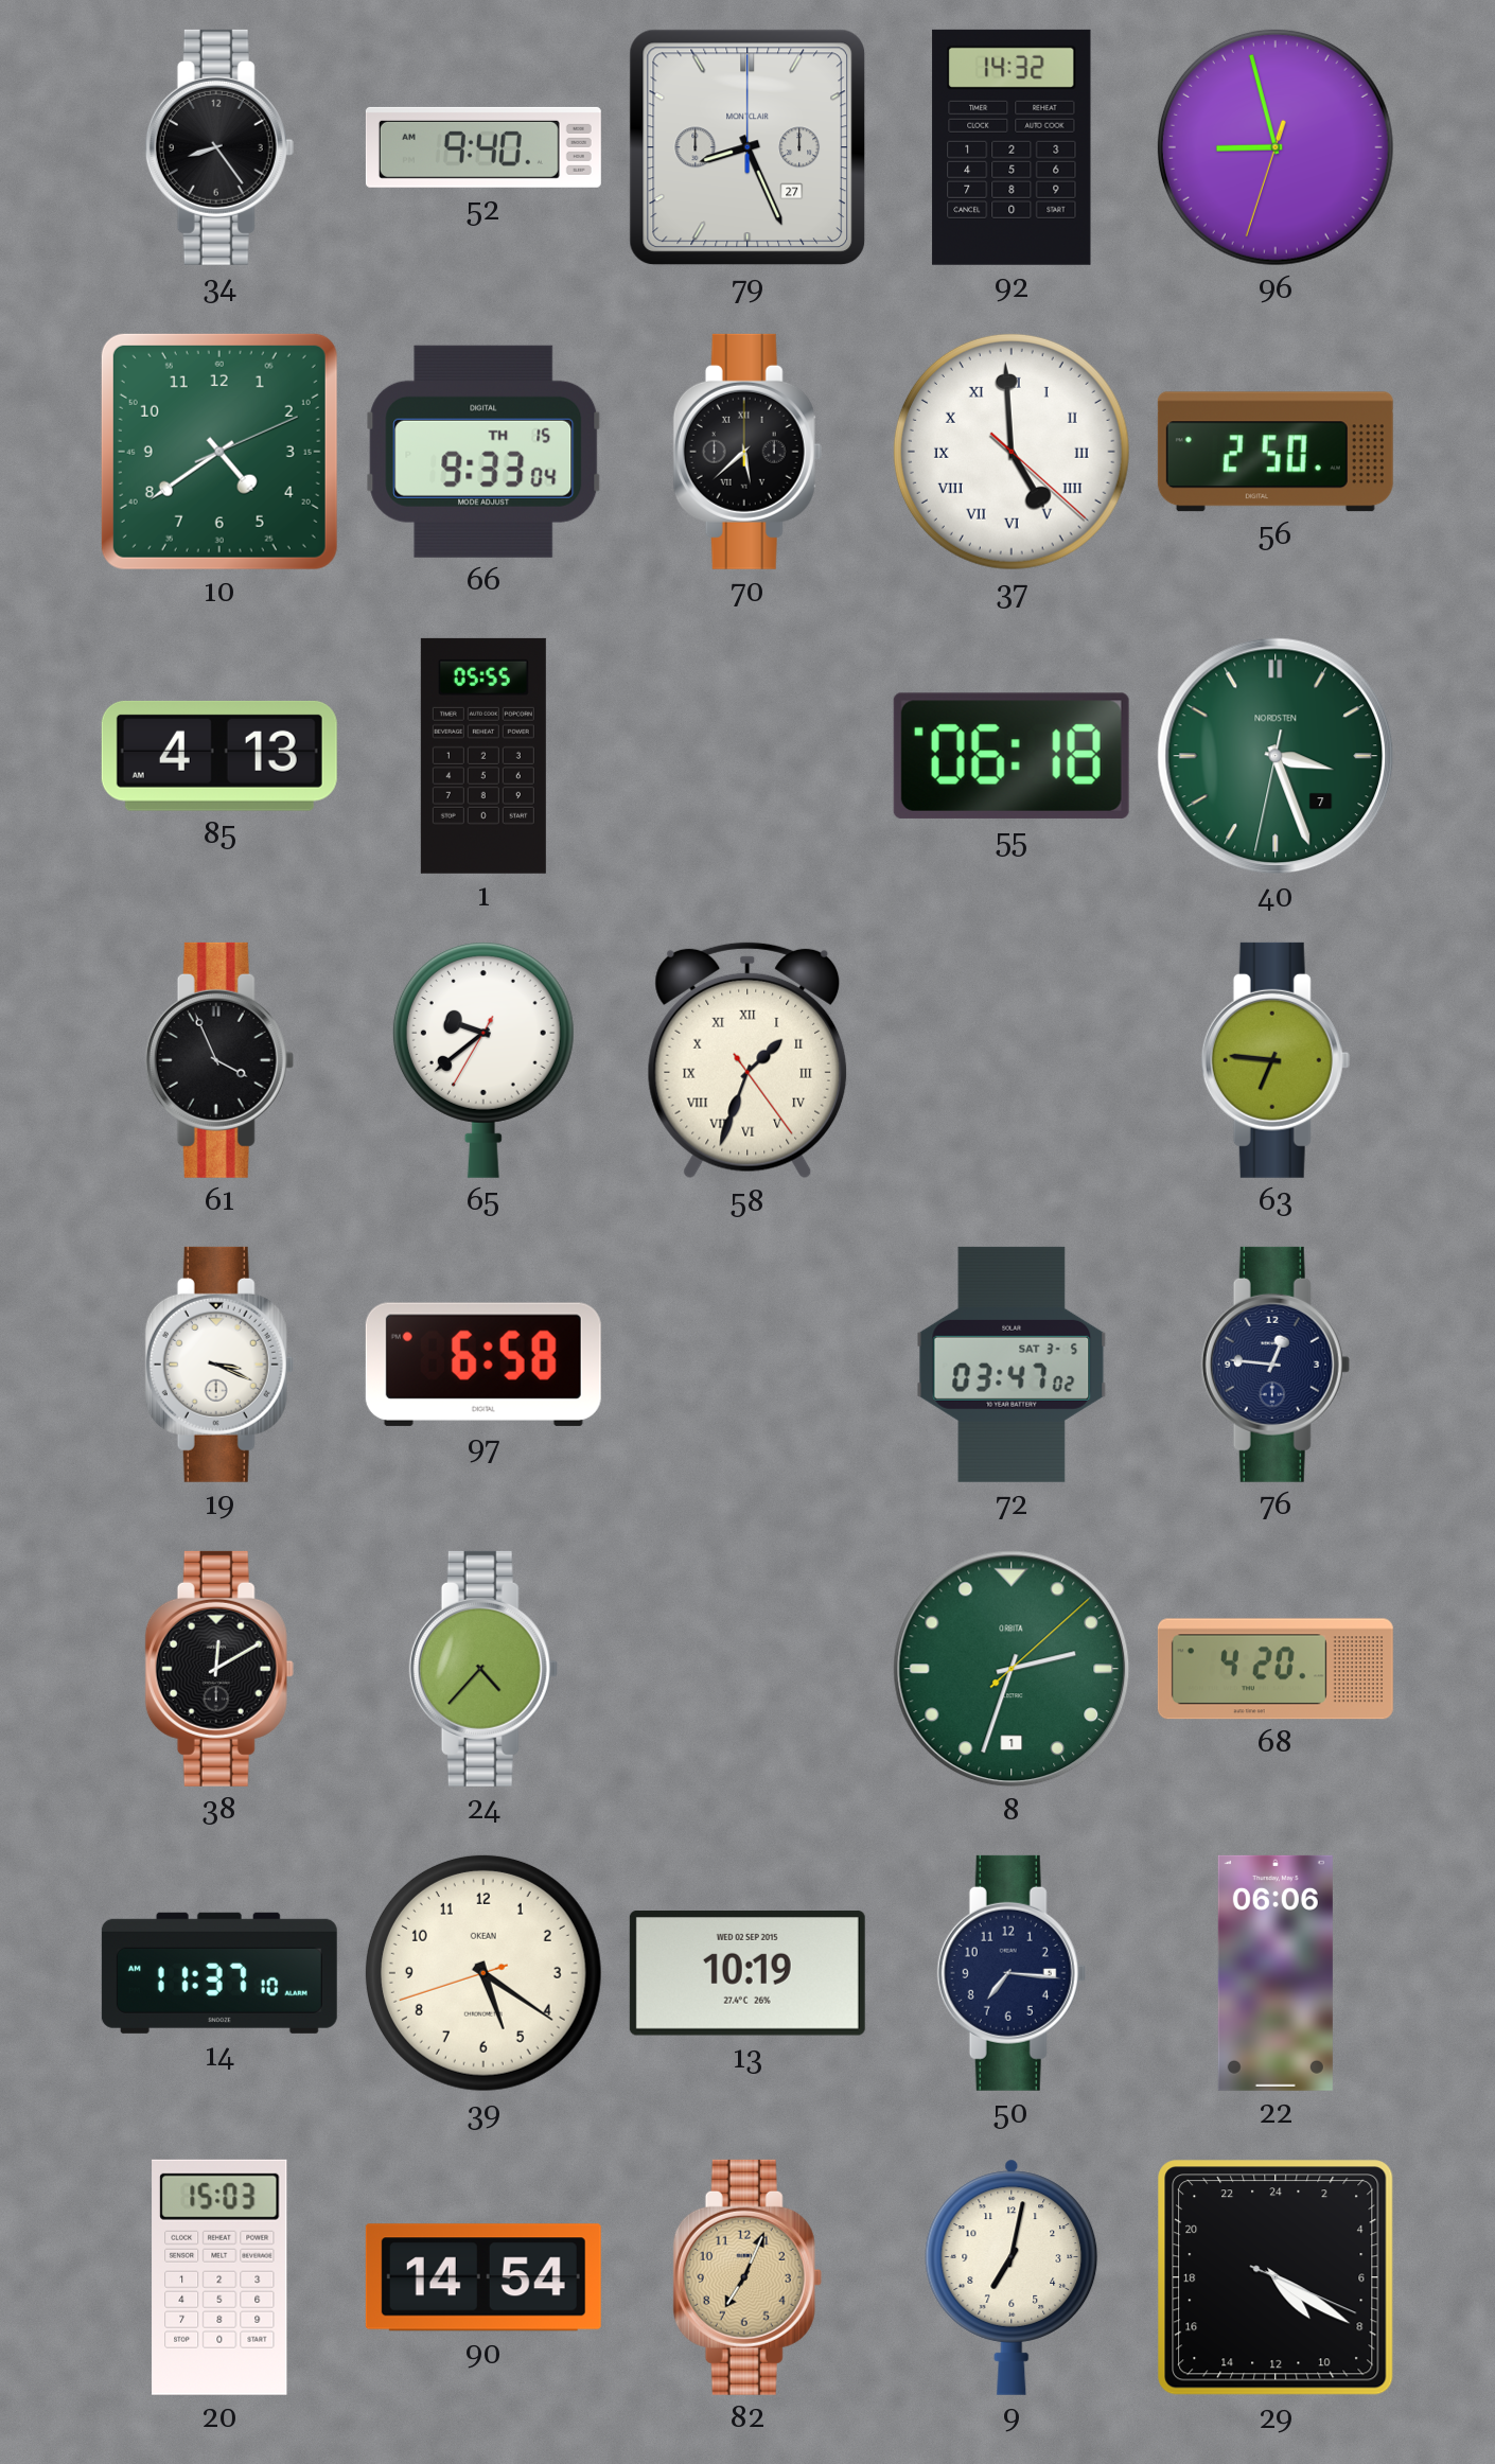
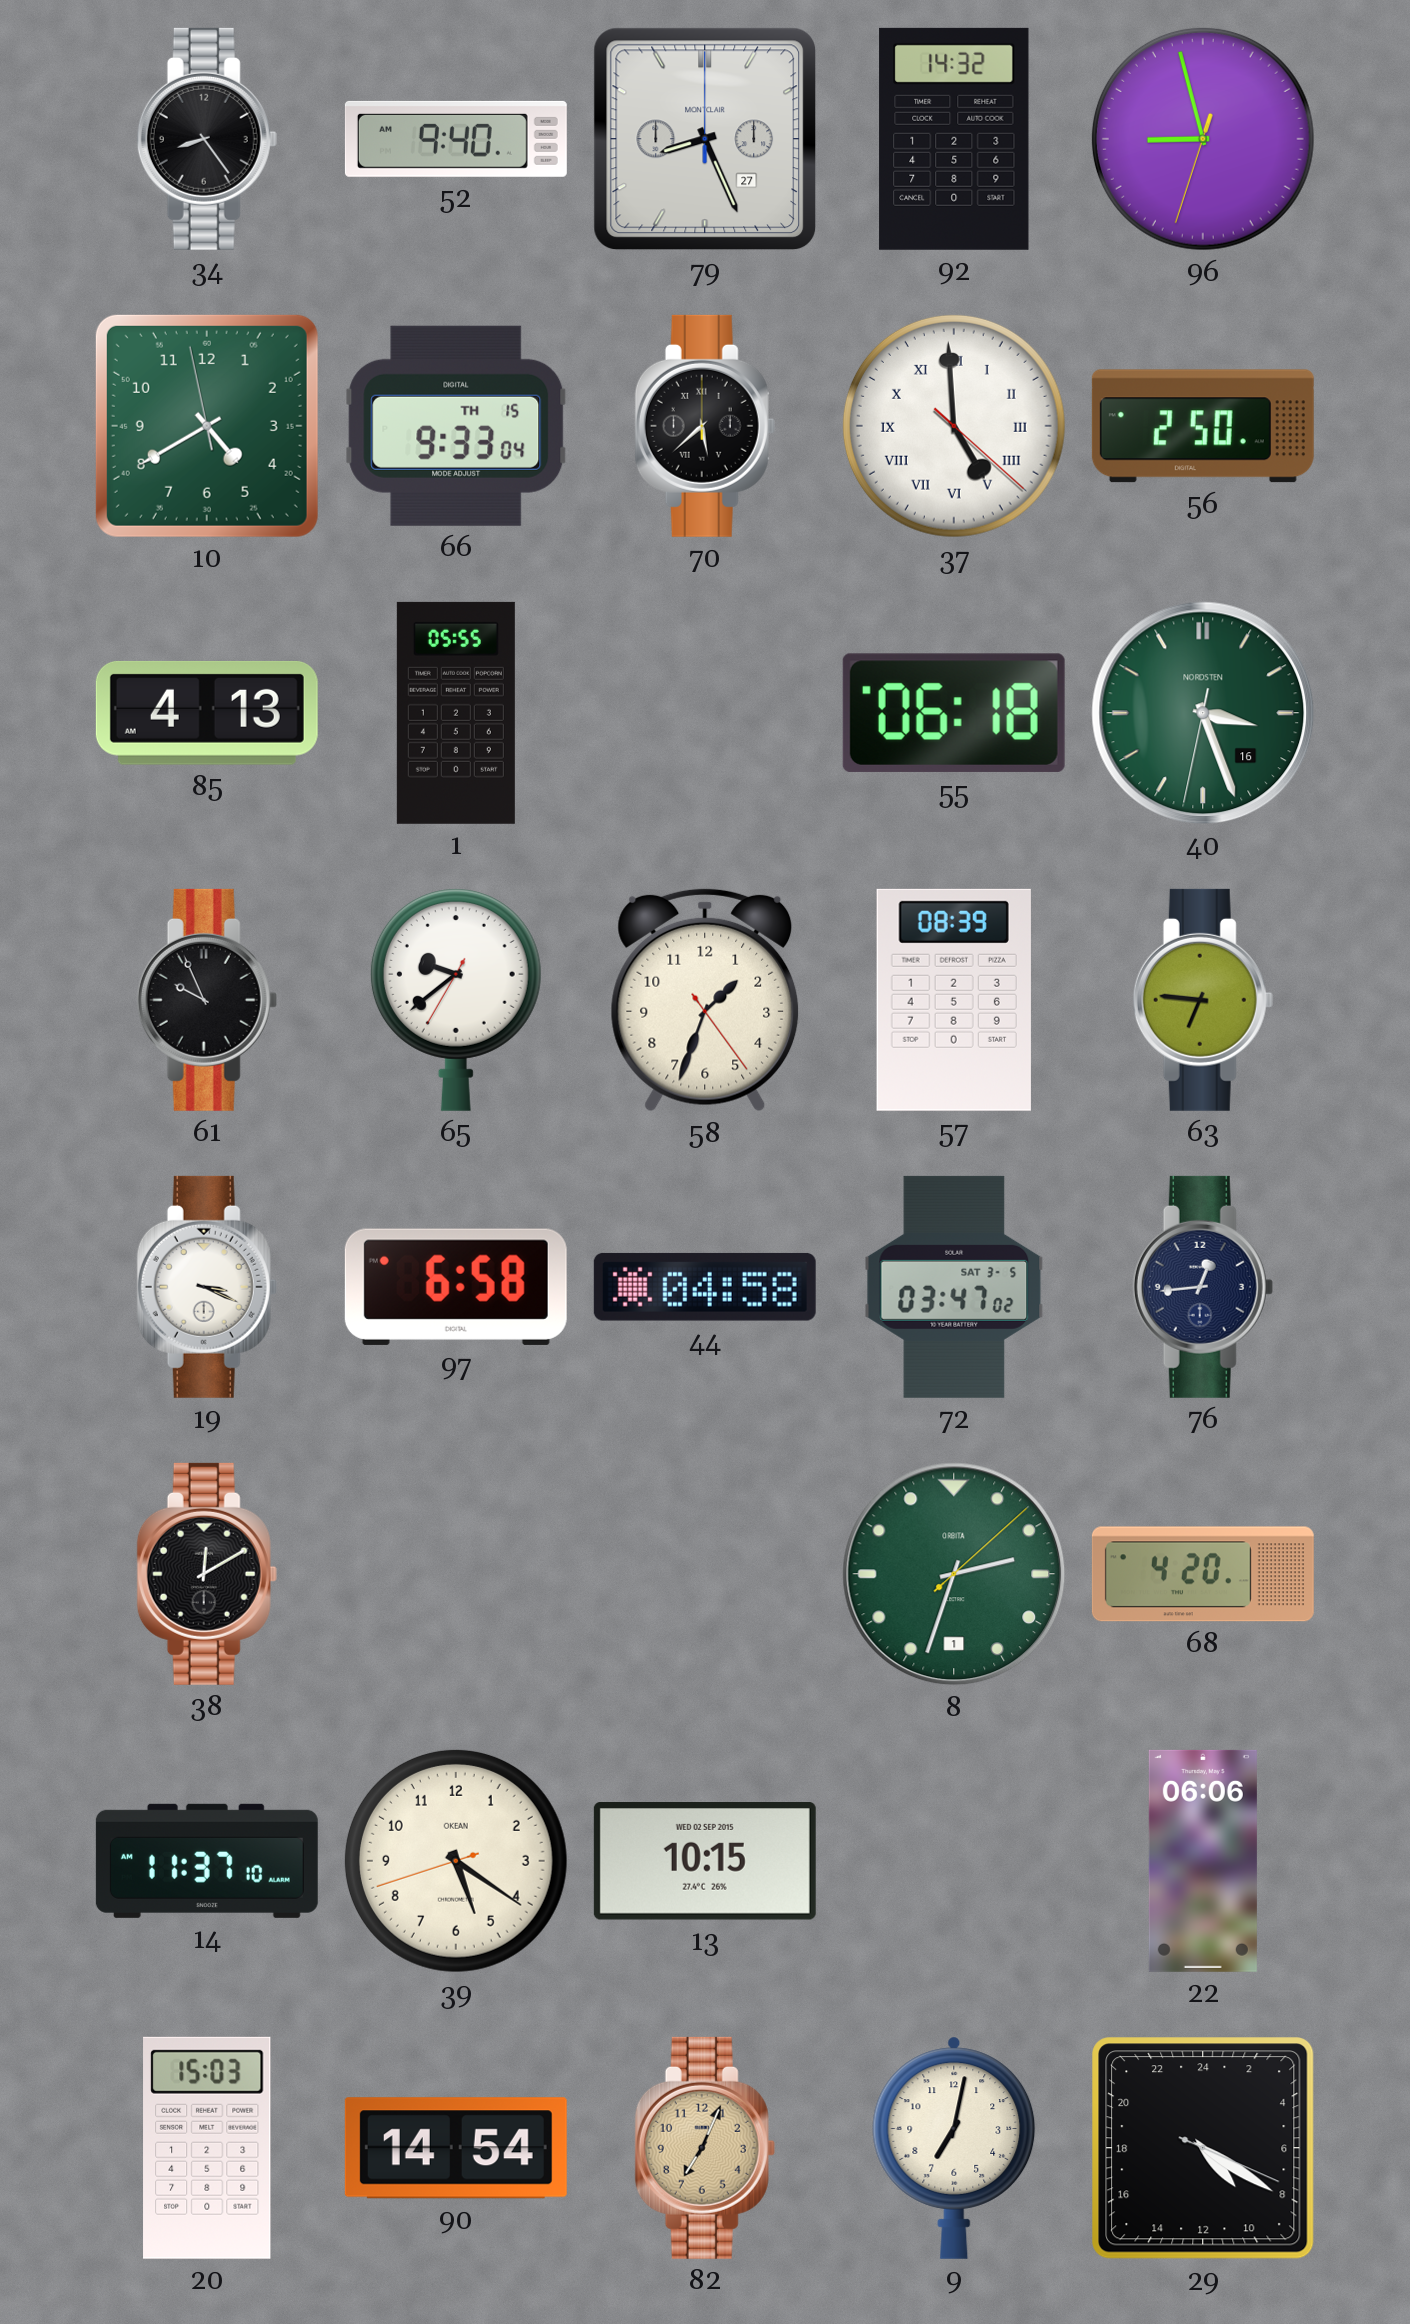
10: 4:39:11 -> 4:39:58
40 date: 7 -> 16
61: 3:56 -> 9:56
58 numerals: Roman -> Arabic
57: none -> 08:39
44: none -> 04:58
76: 12:46 -> 12:44
24: 4:37 -> none
13: 10:19 -> 10:15
50: 7:16 -> none
